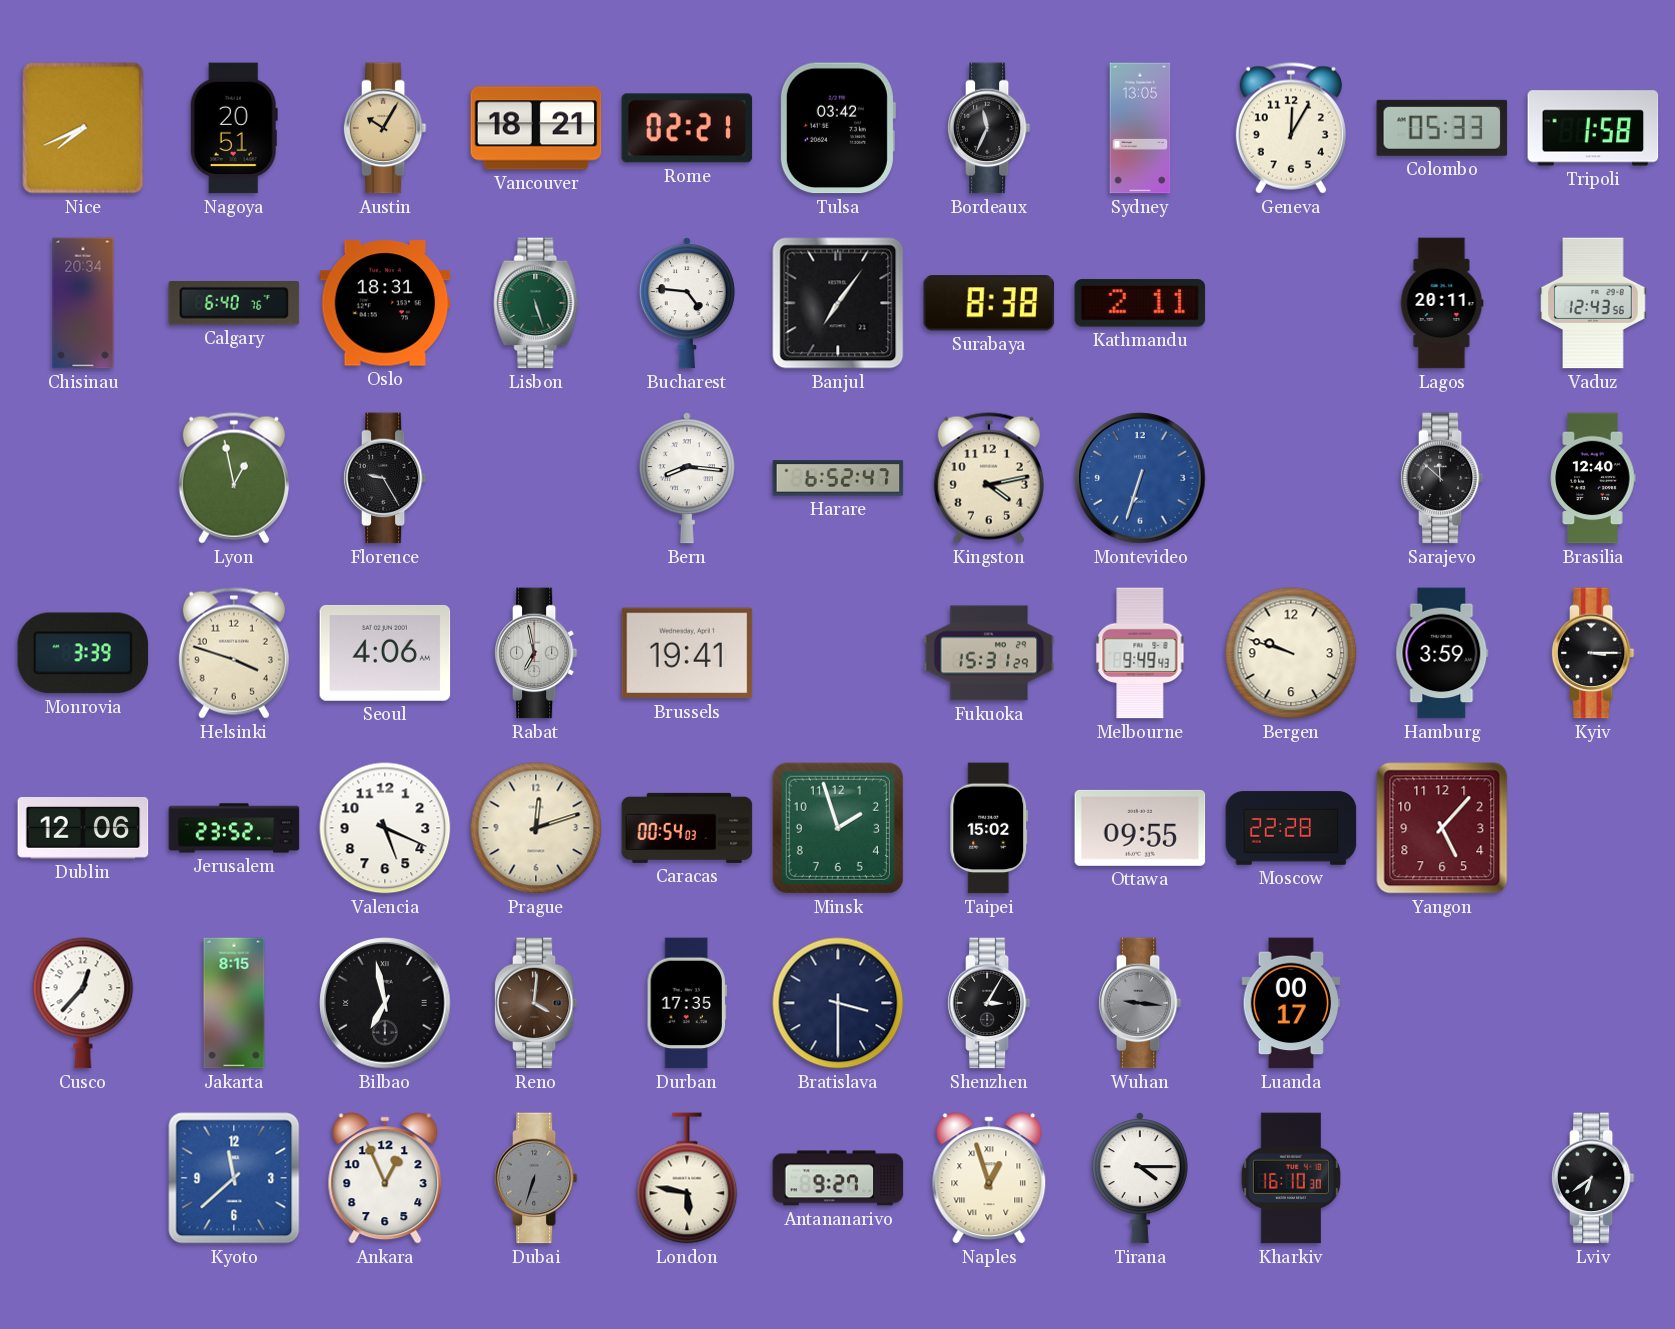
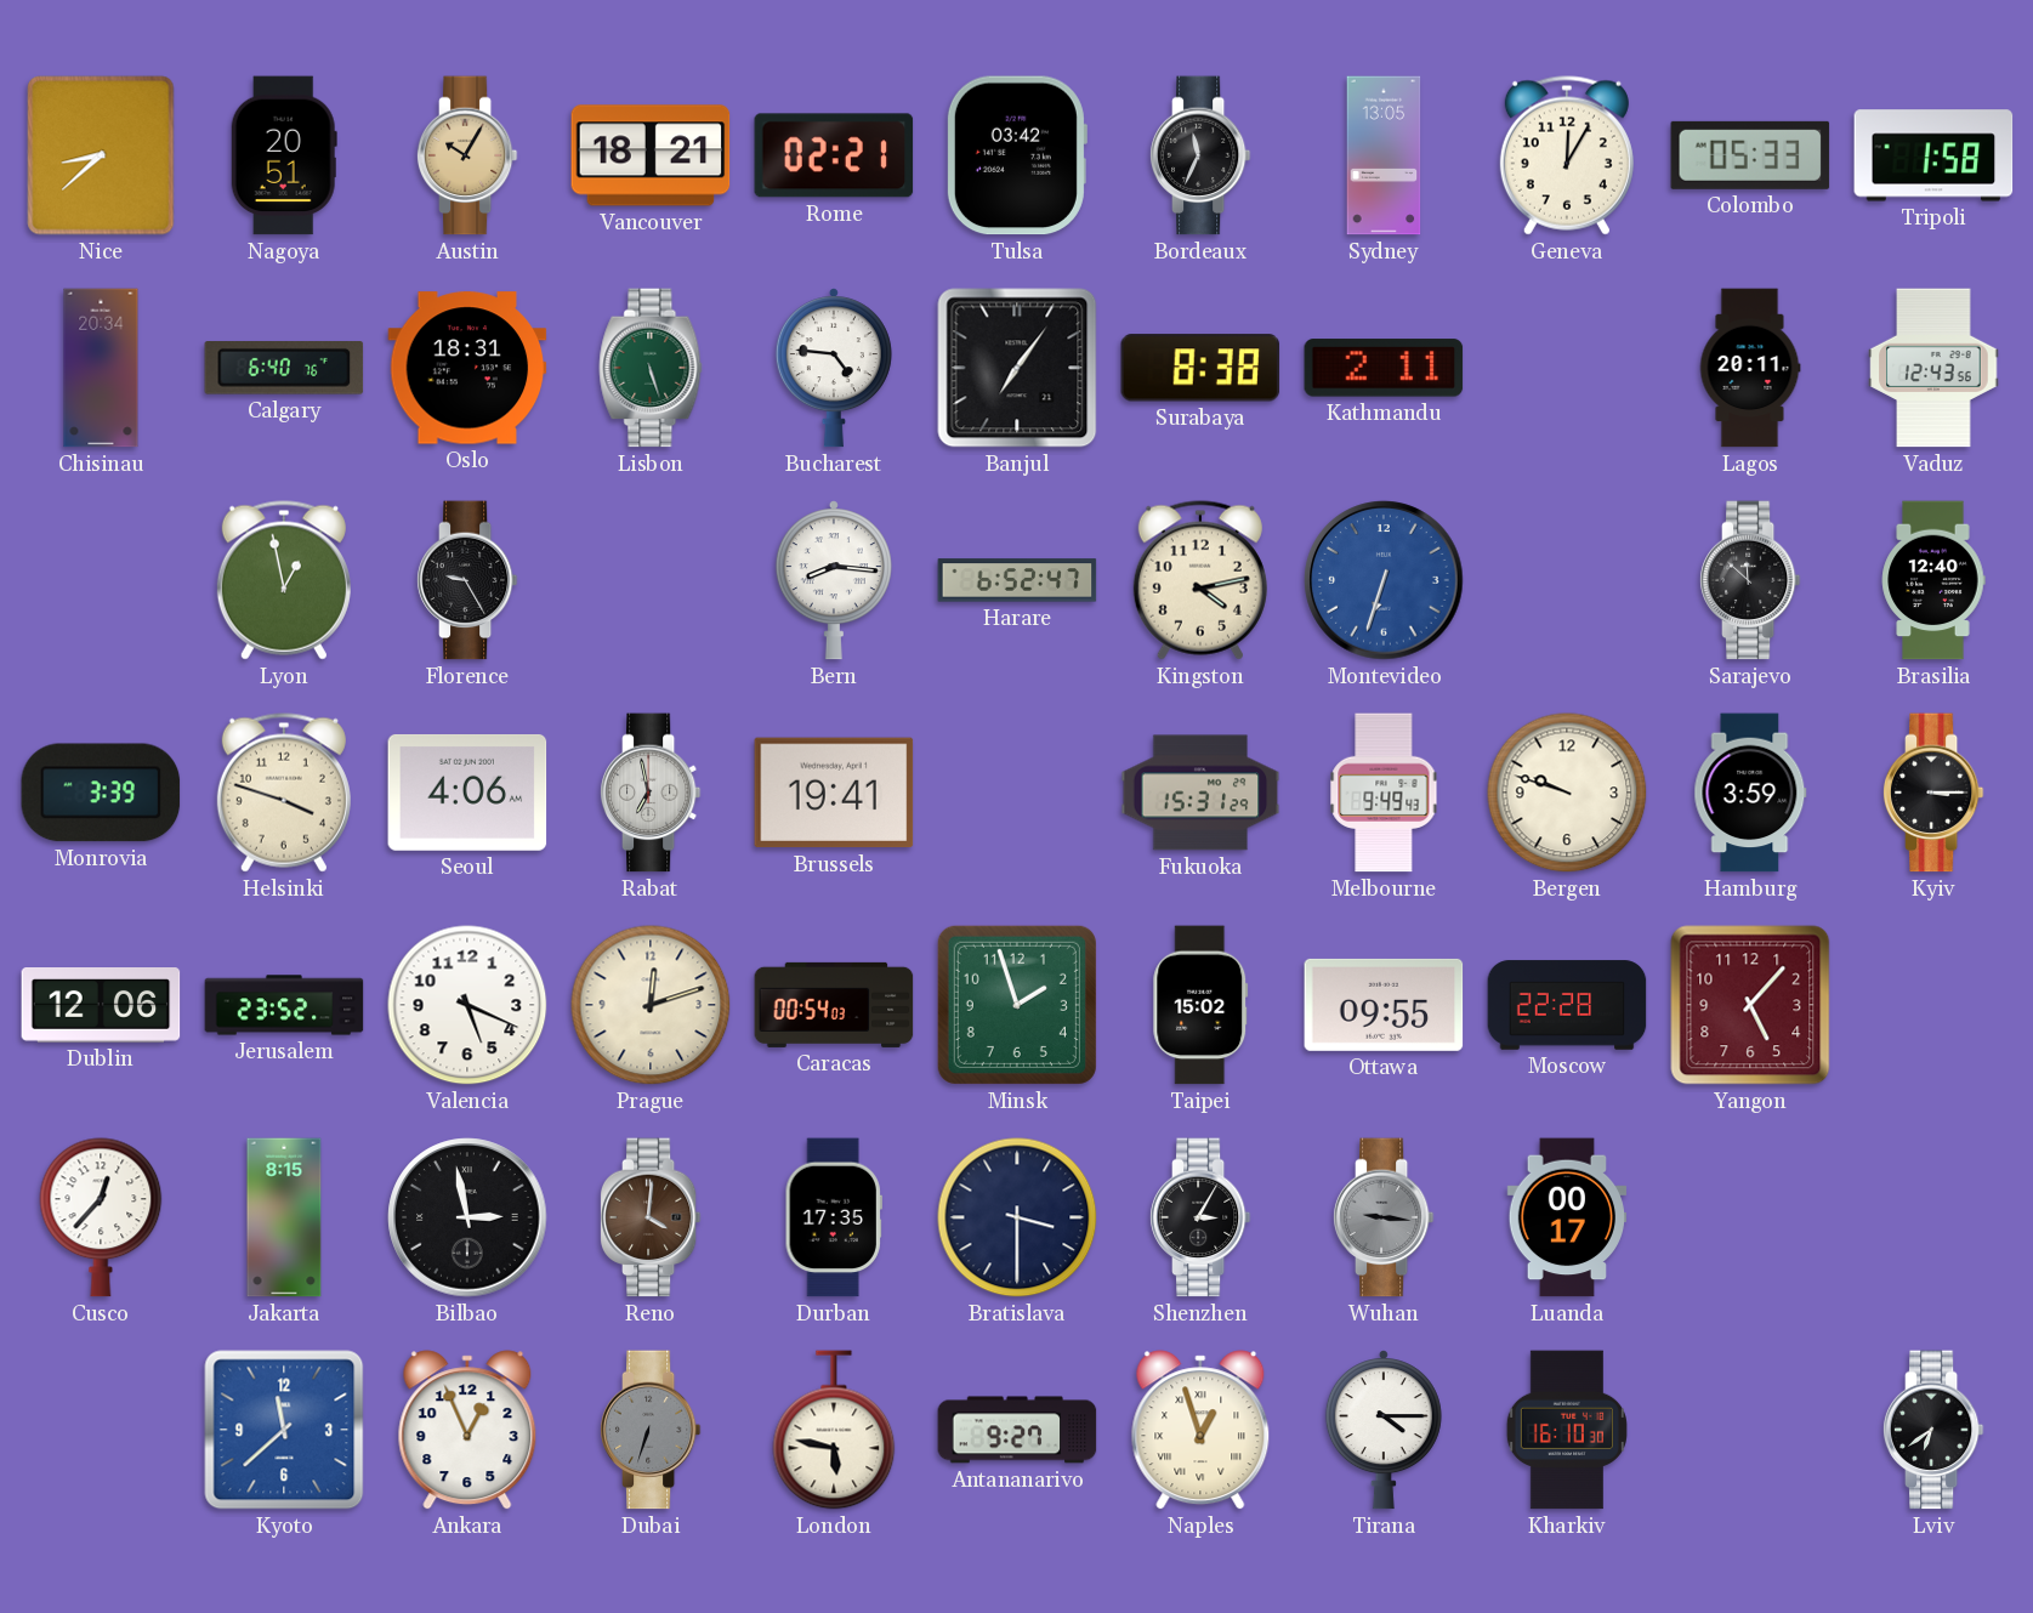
Nice: 7:41 -> 8:38
Bilbao: 6:58 -> 2:58
